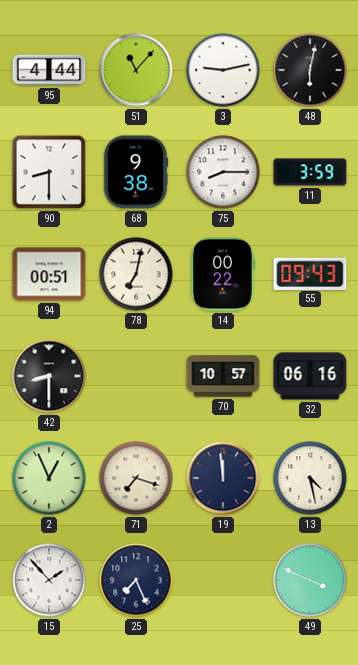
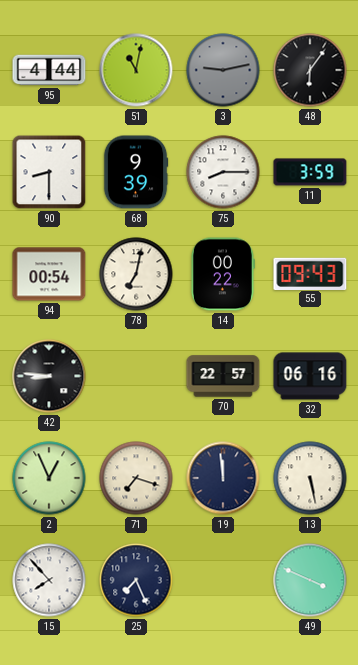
51: 11:07 -> 11:02
3 dial: white -> grey
48: 6:02 -> 6:06
68: 9:38 -> 9:39
94: 00:51 -> 00:54
42: 8:30 -> 8:46
70: 10:57 -> 22:57
13: 4:28 -> 5:28
15: 1:53 -> 7:53
